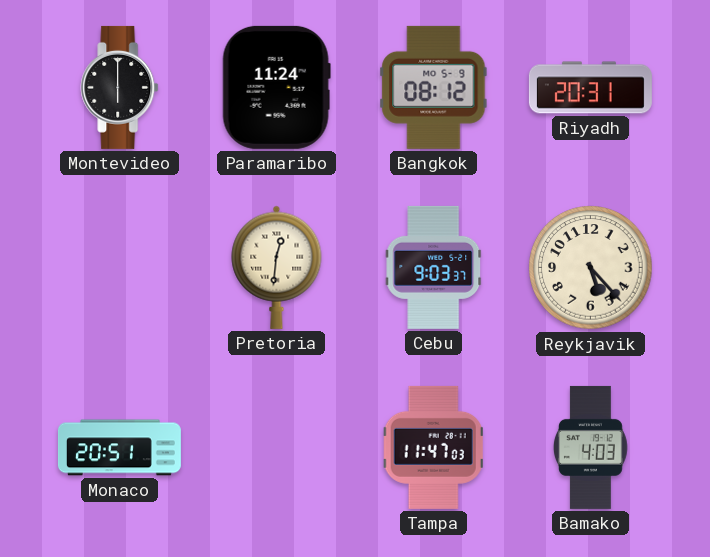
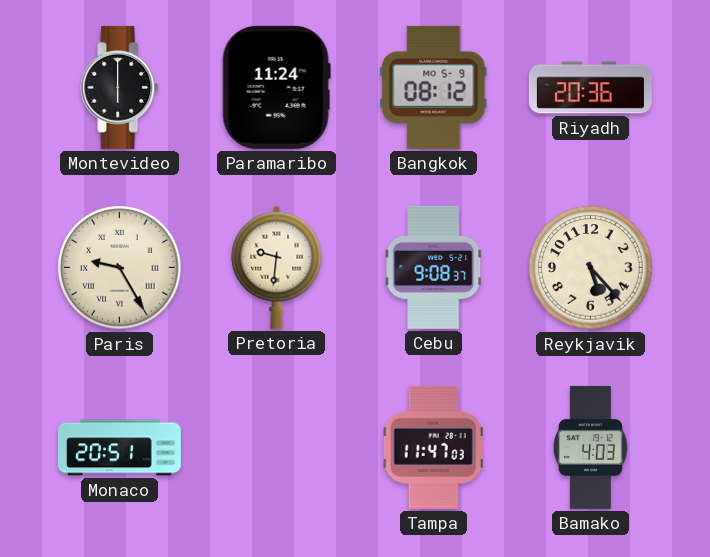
Riyadh: 20:31 -> 20:36
Paris: none -> 9:25
Pretoria: 12:31 -> 9:31
Cebu: 9:03 -> 9:08
